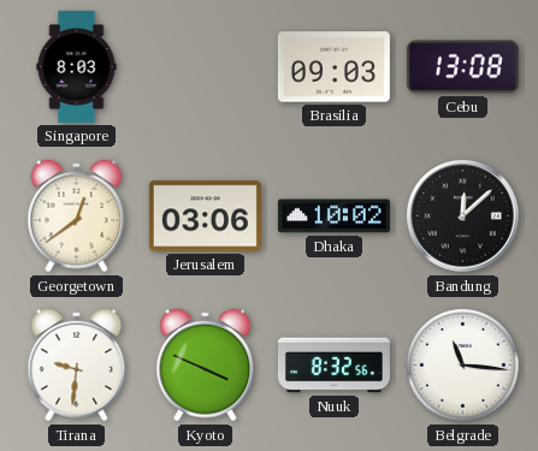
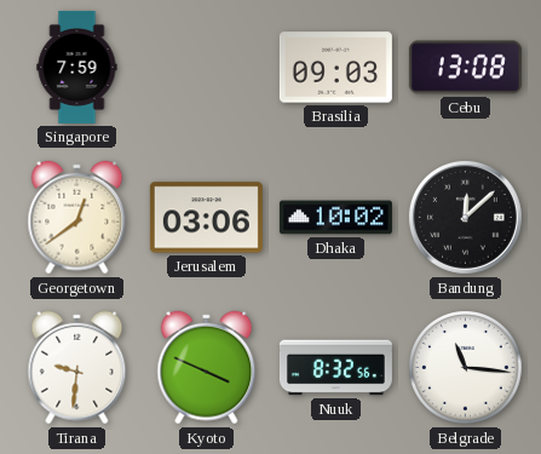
Singapore: 8:03 -> 7:59
